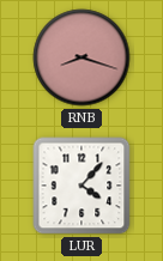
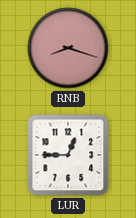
LUR: 4:07 -> 12:45
